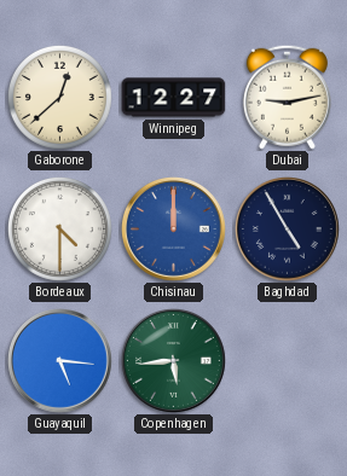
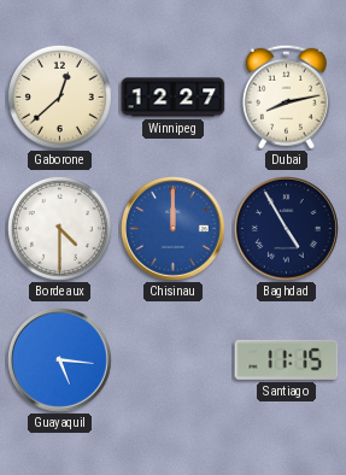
Dubai: 9:13 -> 8:13
Copenhagen: 5:44 -> none
Santiago: none -> 11:15
